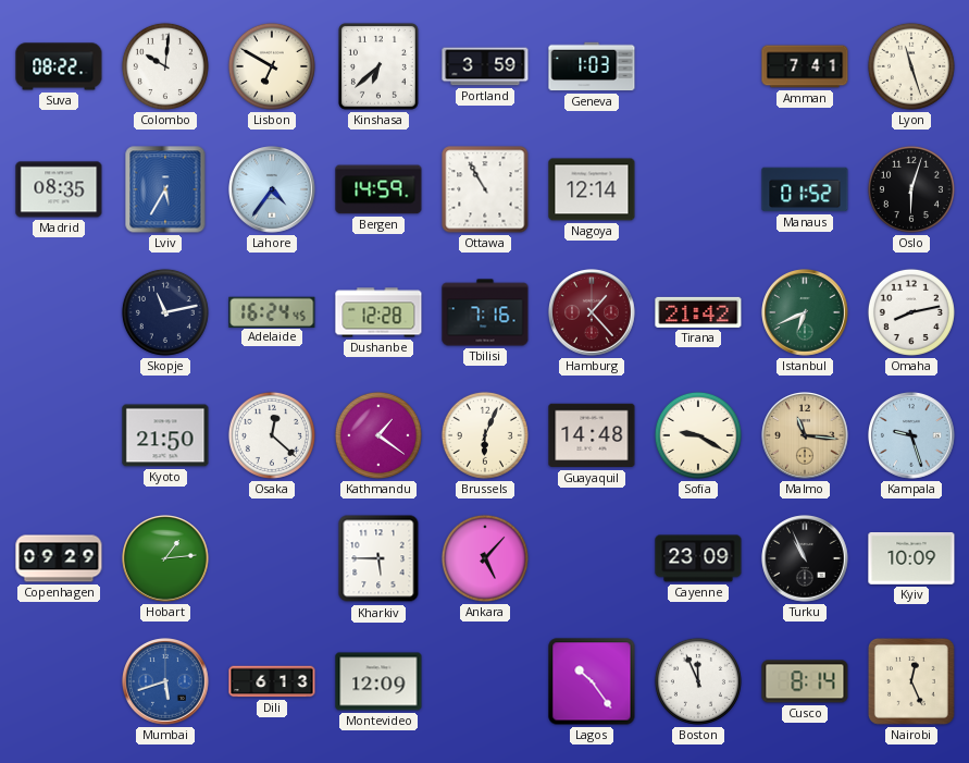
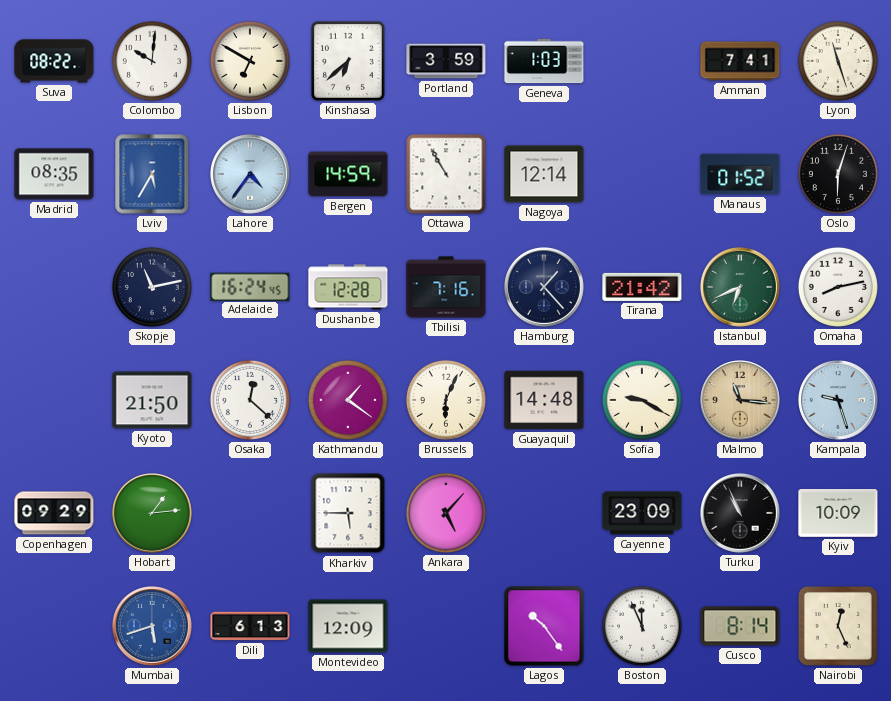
Hamburg dial: burgundy -> navy
